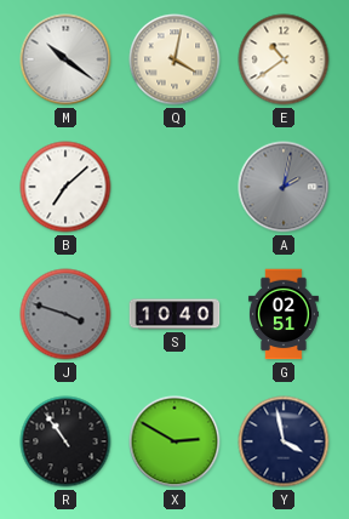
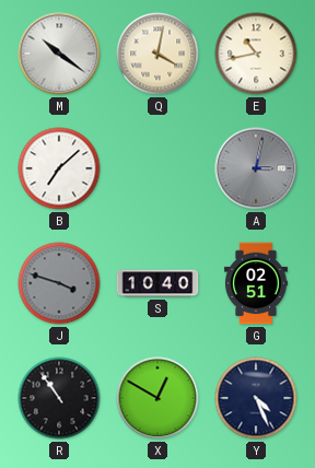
E: 10:39 -> 10:43
A: 2:02 -> 3:02
X: 2:50 -> 12:50
Y: 3:58 -> 4:26
